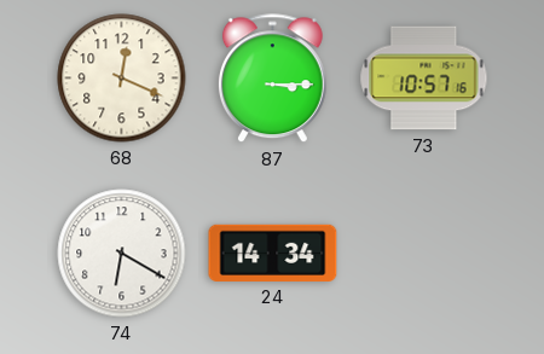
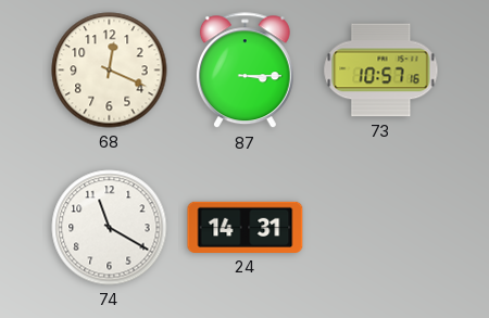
74: 6:20 -> 11:20
24: 14:34 -> 14:31
